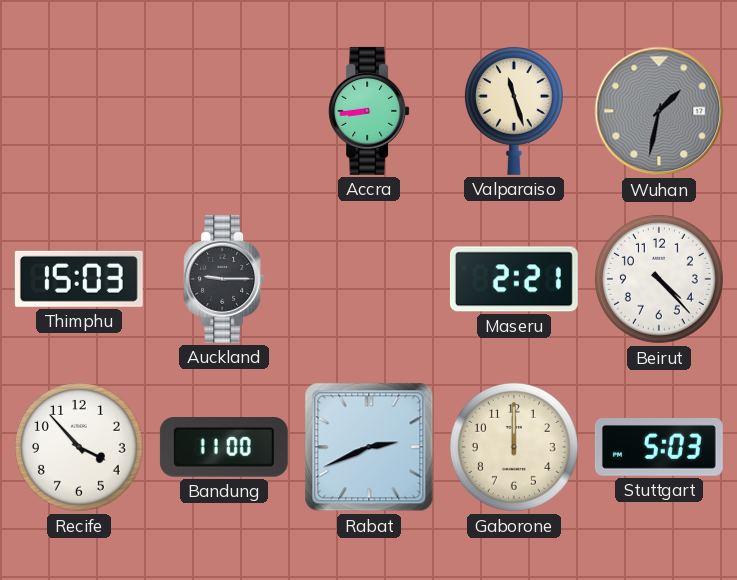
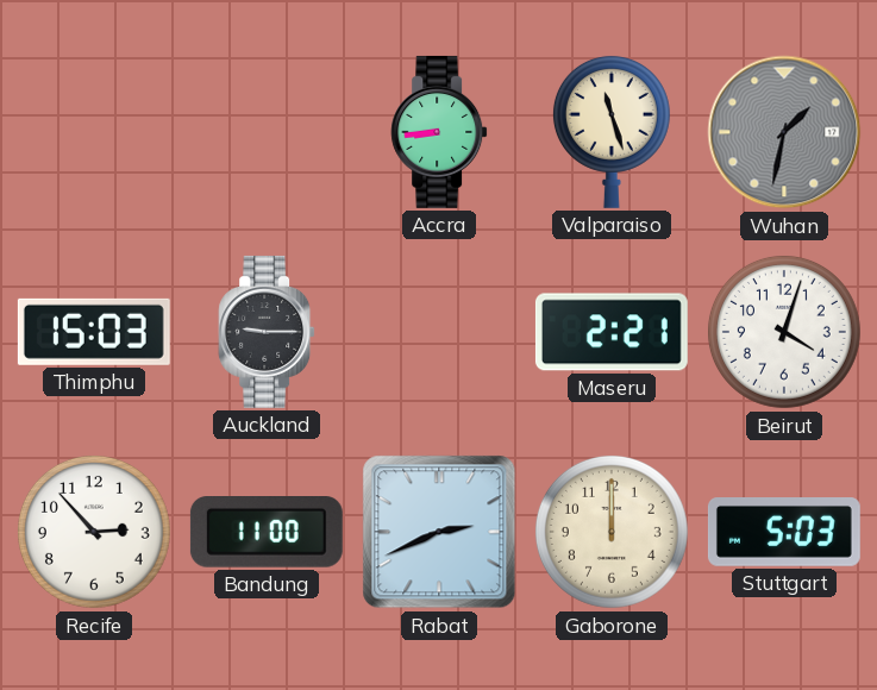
Beirut: 4:23 -> 4:03
Recife: 3:53 -> 2:53
